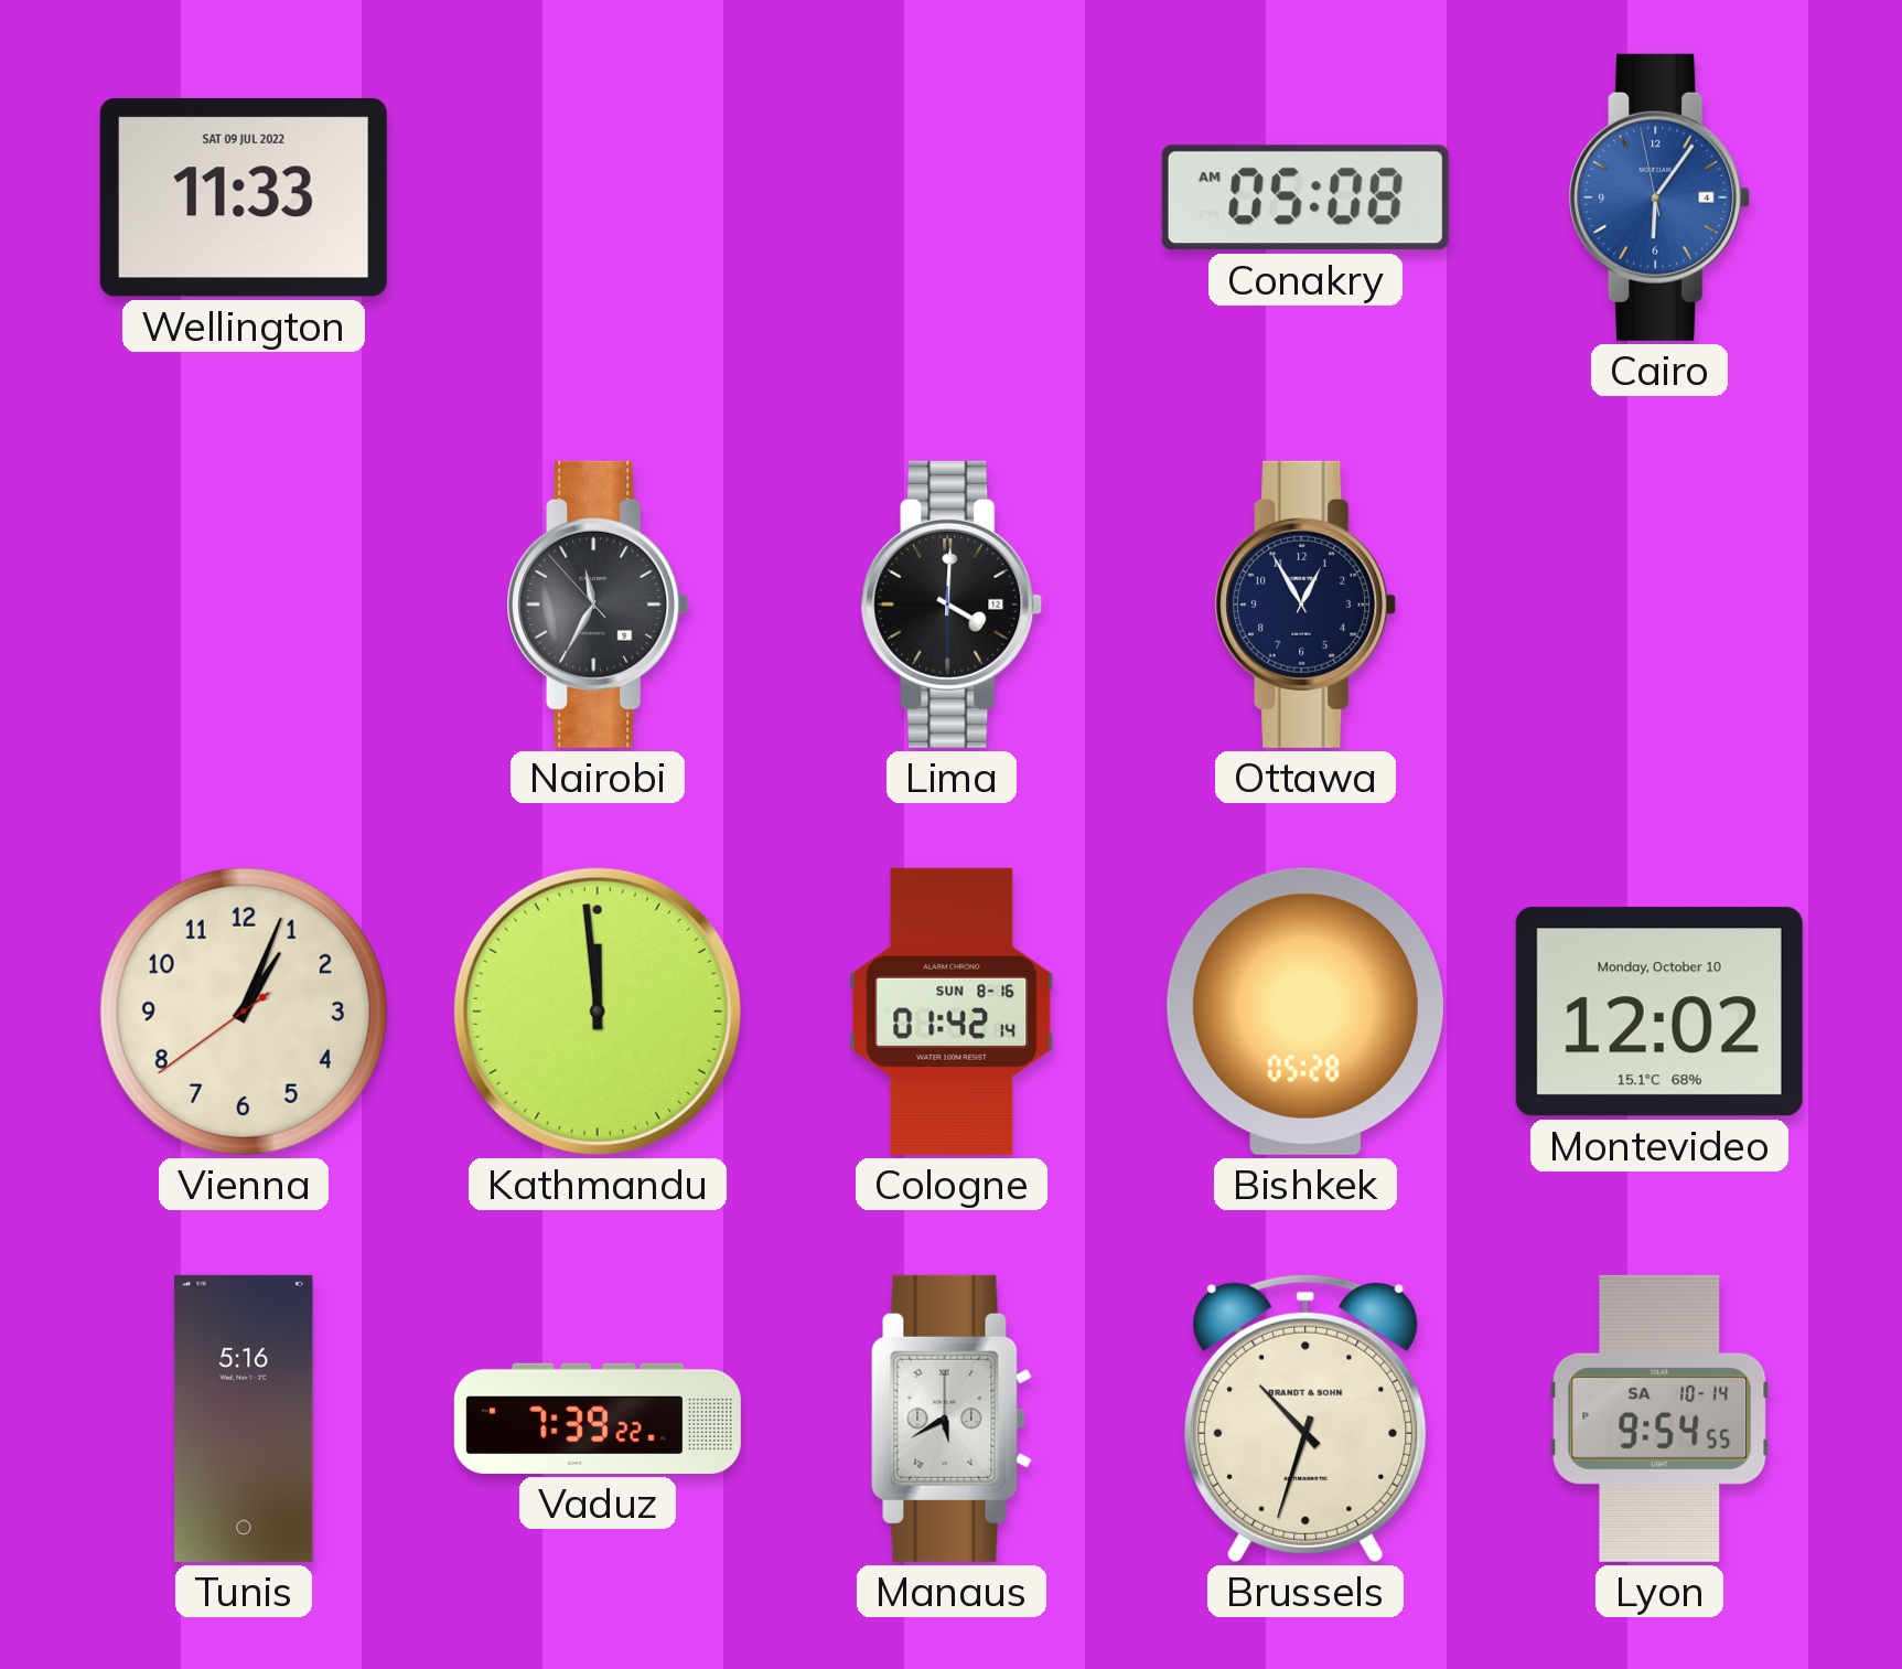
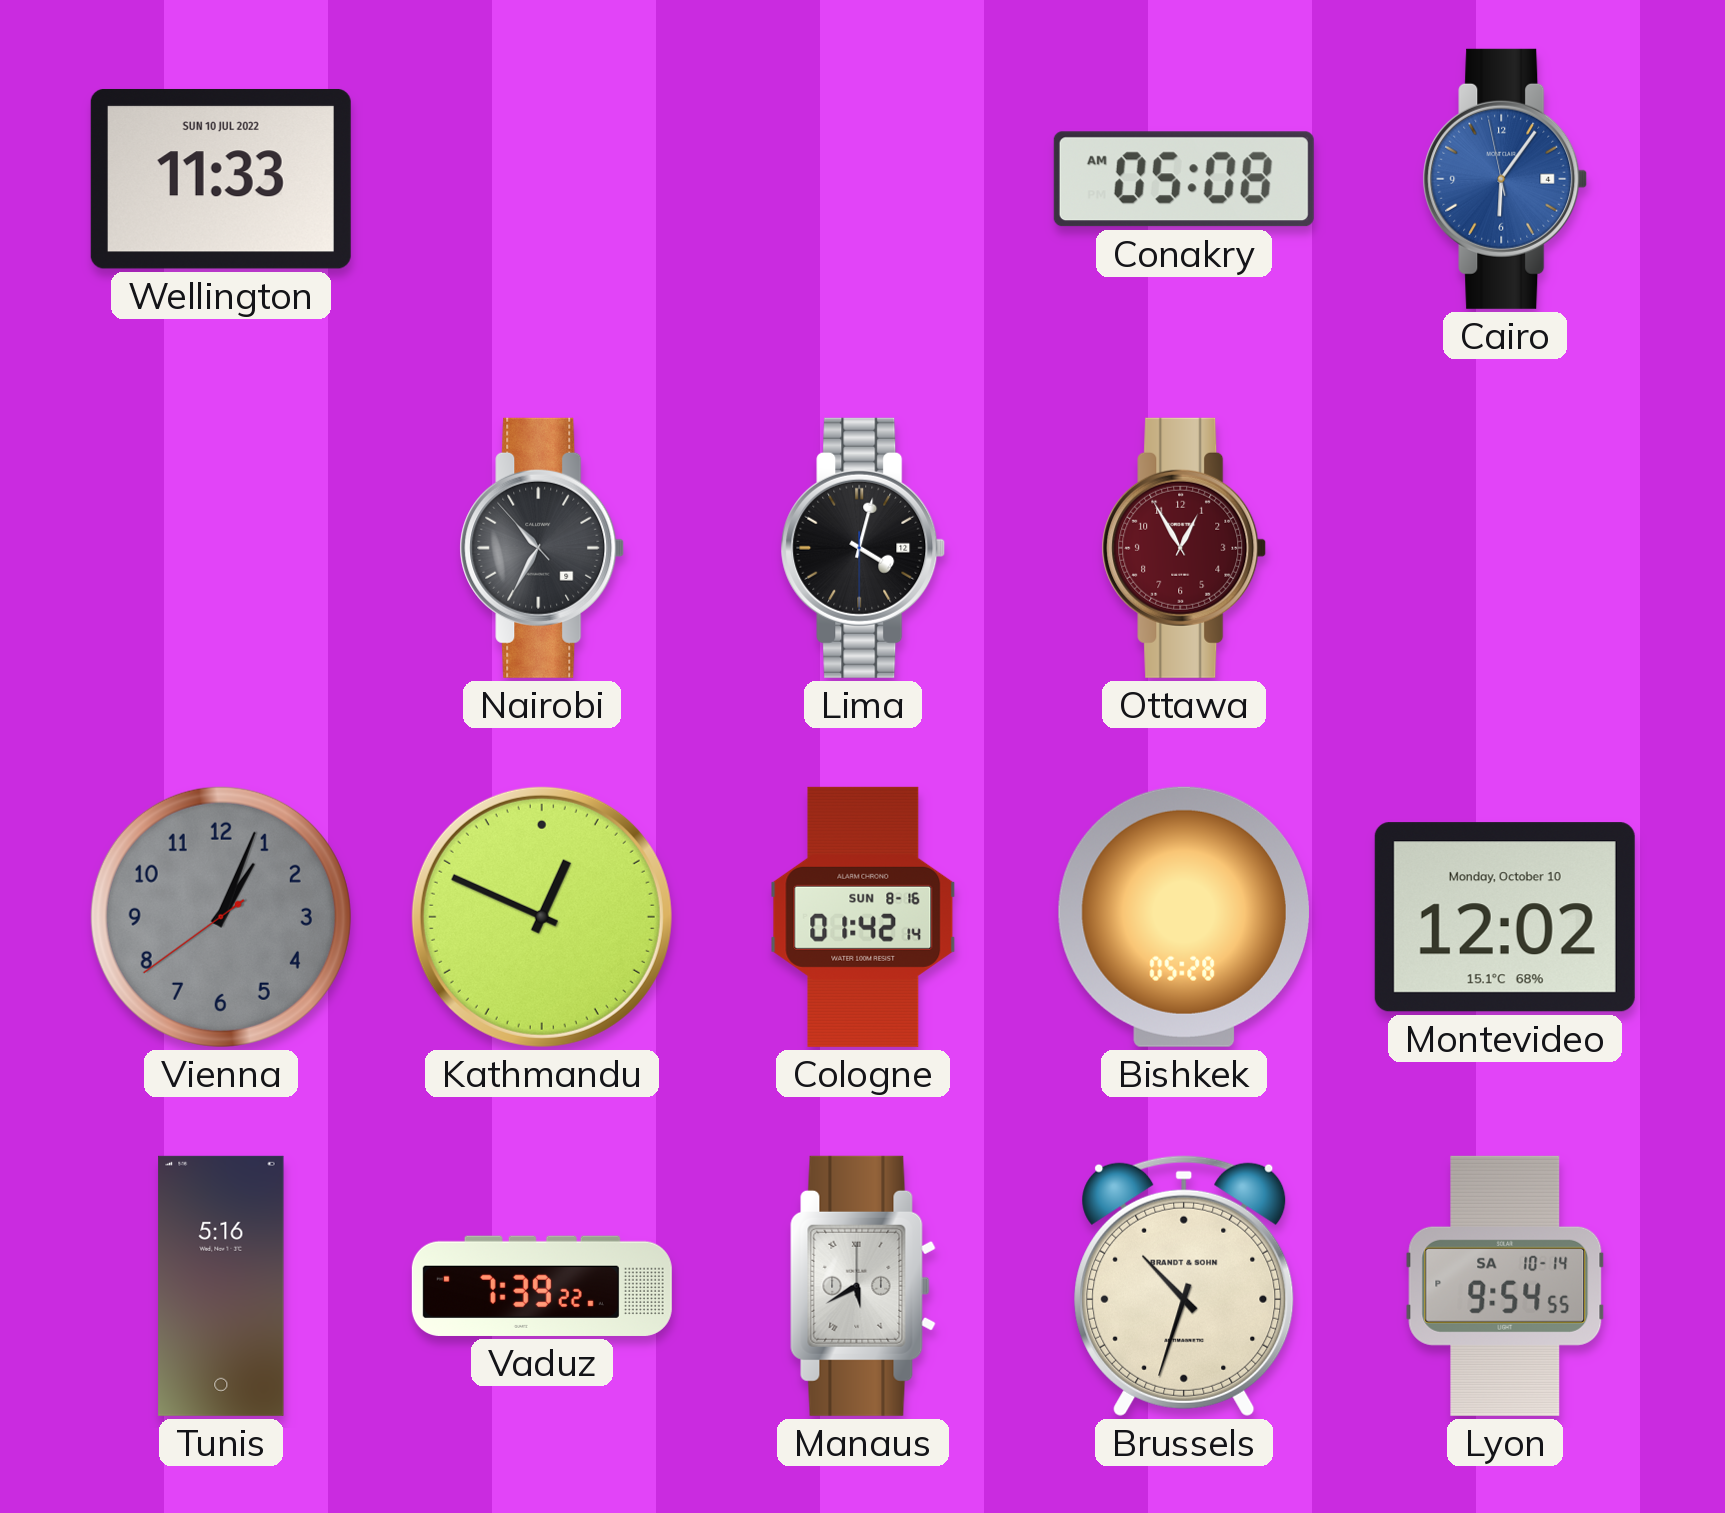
Wellington date: SAT 09 JUL 2022 -> SUN 10 JUL 2022
Nairobi: 11:34 -> 10:34
Lima: 4:00 -> 4:02
Ottawa dial: navy -> burgundy
Vienna dial: cream -> grey
Kathmandu: 11:59 -> 12:49
